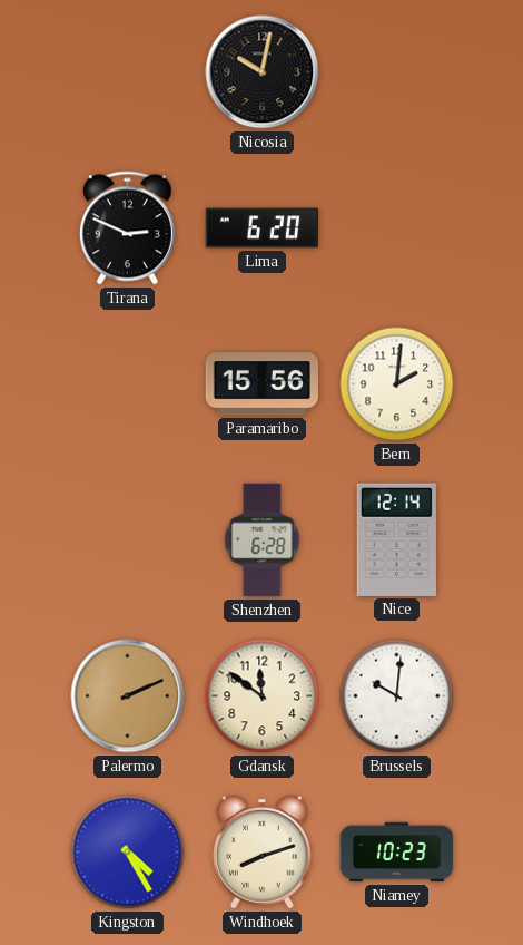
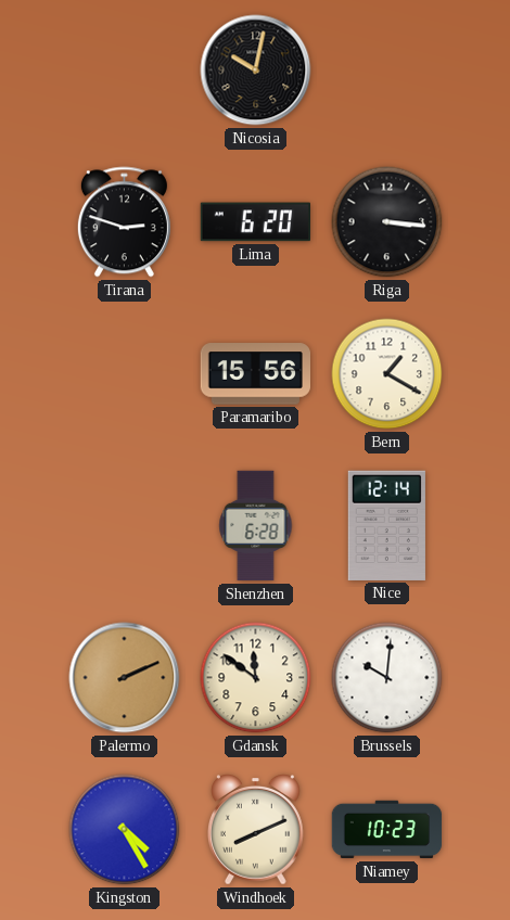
Tirana: 2:49 -> 2:48
Riga: none -> 3:16
Bern: 2:01 -> 1:20
Windhoek: 8:12 -> 8:11
